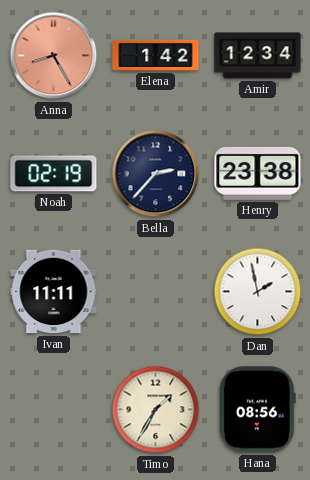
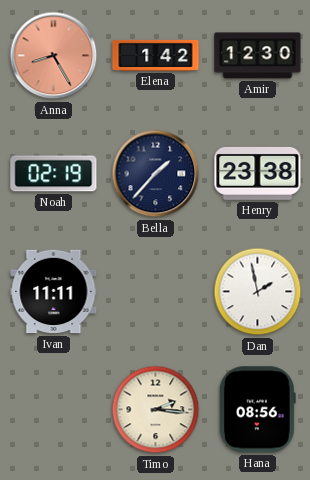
Amir: 12:34 -> 12:30
Bella: 2:37 -> 1:37
Timo: 1:35 -> 2:16
